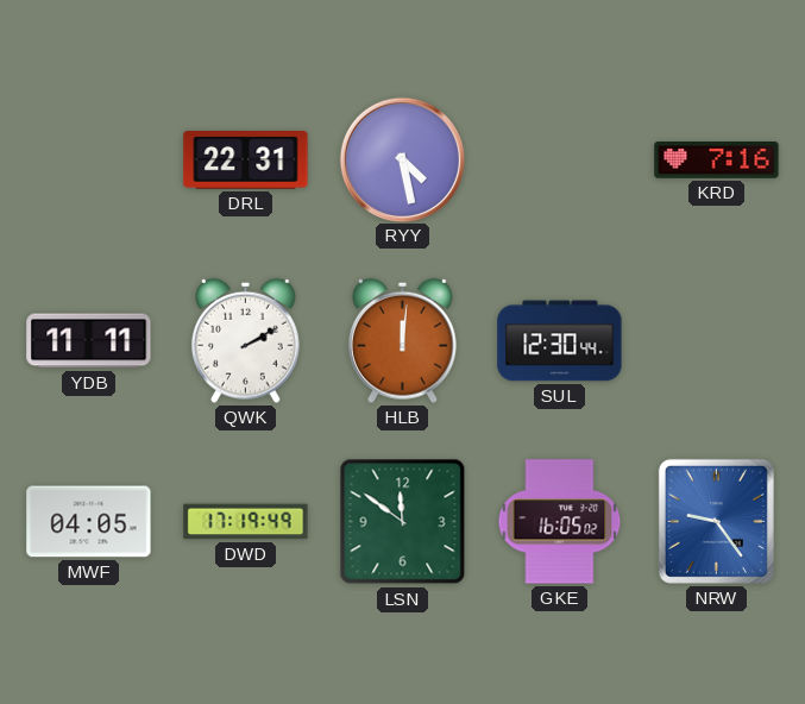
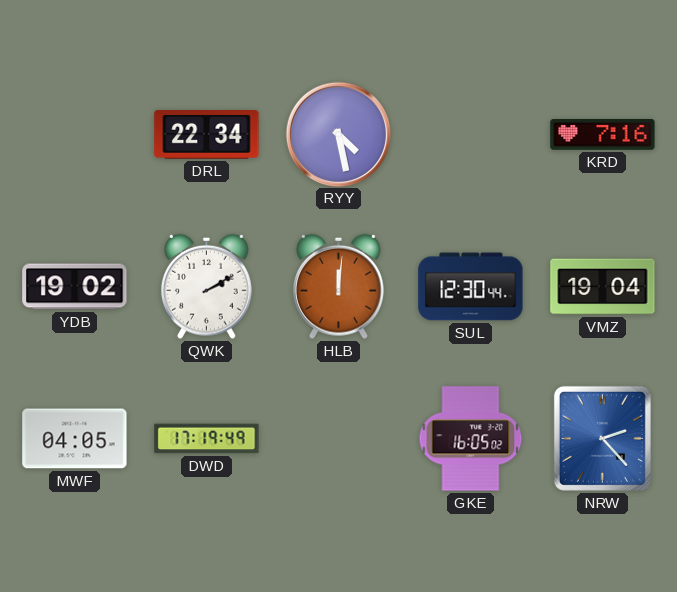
DRL: 22:31 -> 22:34
YDB: 11:11 -> 19:02
VMZ: none -> 19:04
LSN: 11:51 -> none
NRW: 9:24 -> 2:23
